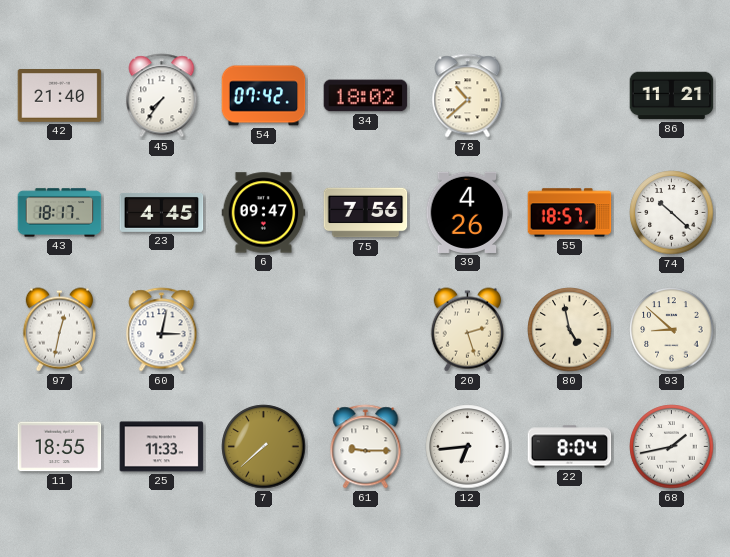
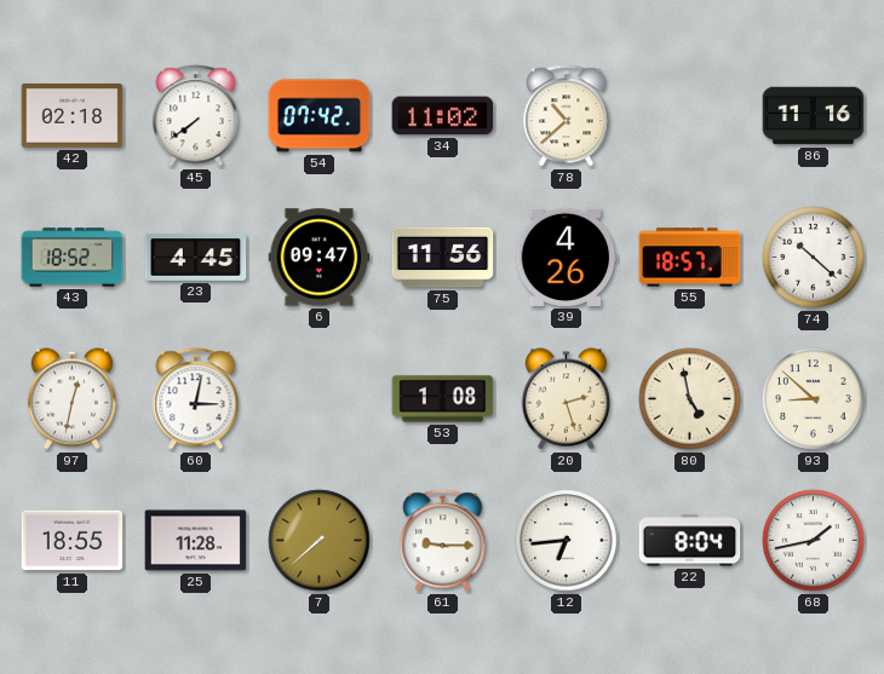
42: 21:40 -> 02:18
45: 7:36 -> 7:39
34: 18:02 -> 11:02
86: 11:21 -> 11:16
43: 18:17 -> 18:52
75: 7:56 -> 11:56
53: none -> 1:08
25: 11:33 -> 11:28
